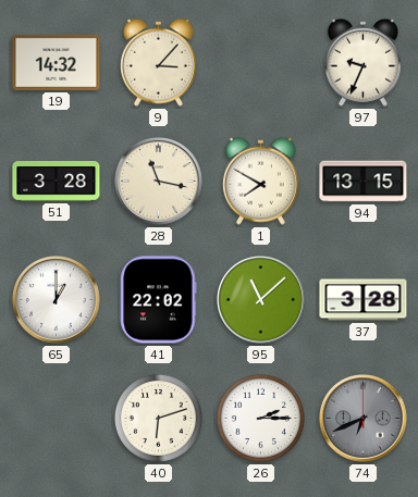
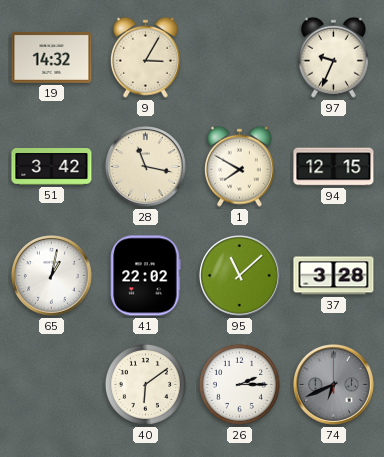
9: 3:07 -> 3:05
51: 3:28 -> 3:42
94: 13:15 -> 12:15
65: 1:00 -> 1:02
40: 6:12 -> 6:09
